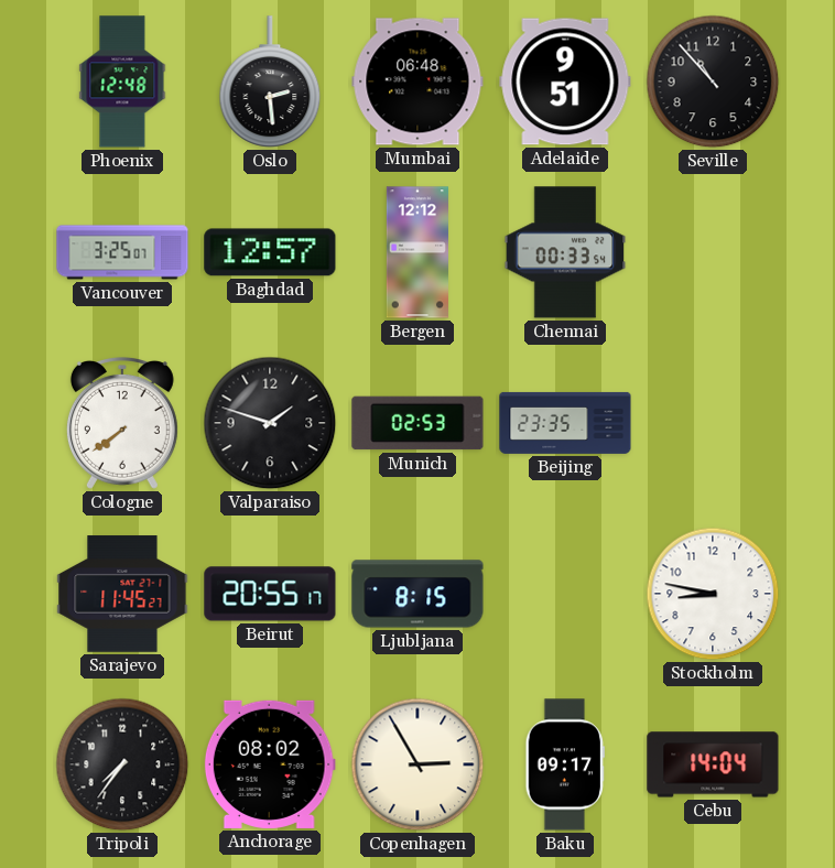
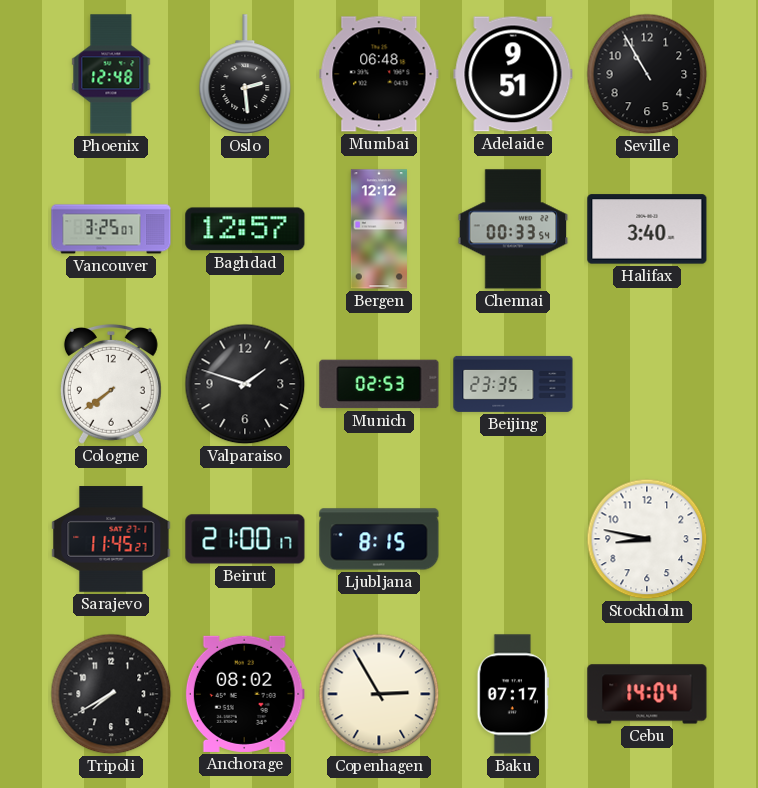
Seville: 10:53 -> 10:55
Halifax: none -> 3:40
Beirut: 20:55 -> 21:00
Tripoli: 7:36 -> 7:40
Baku: 09:17 -> 07:17
